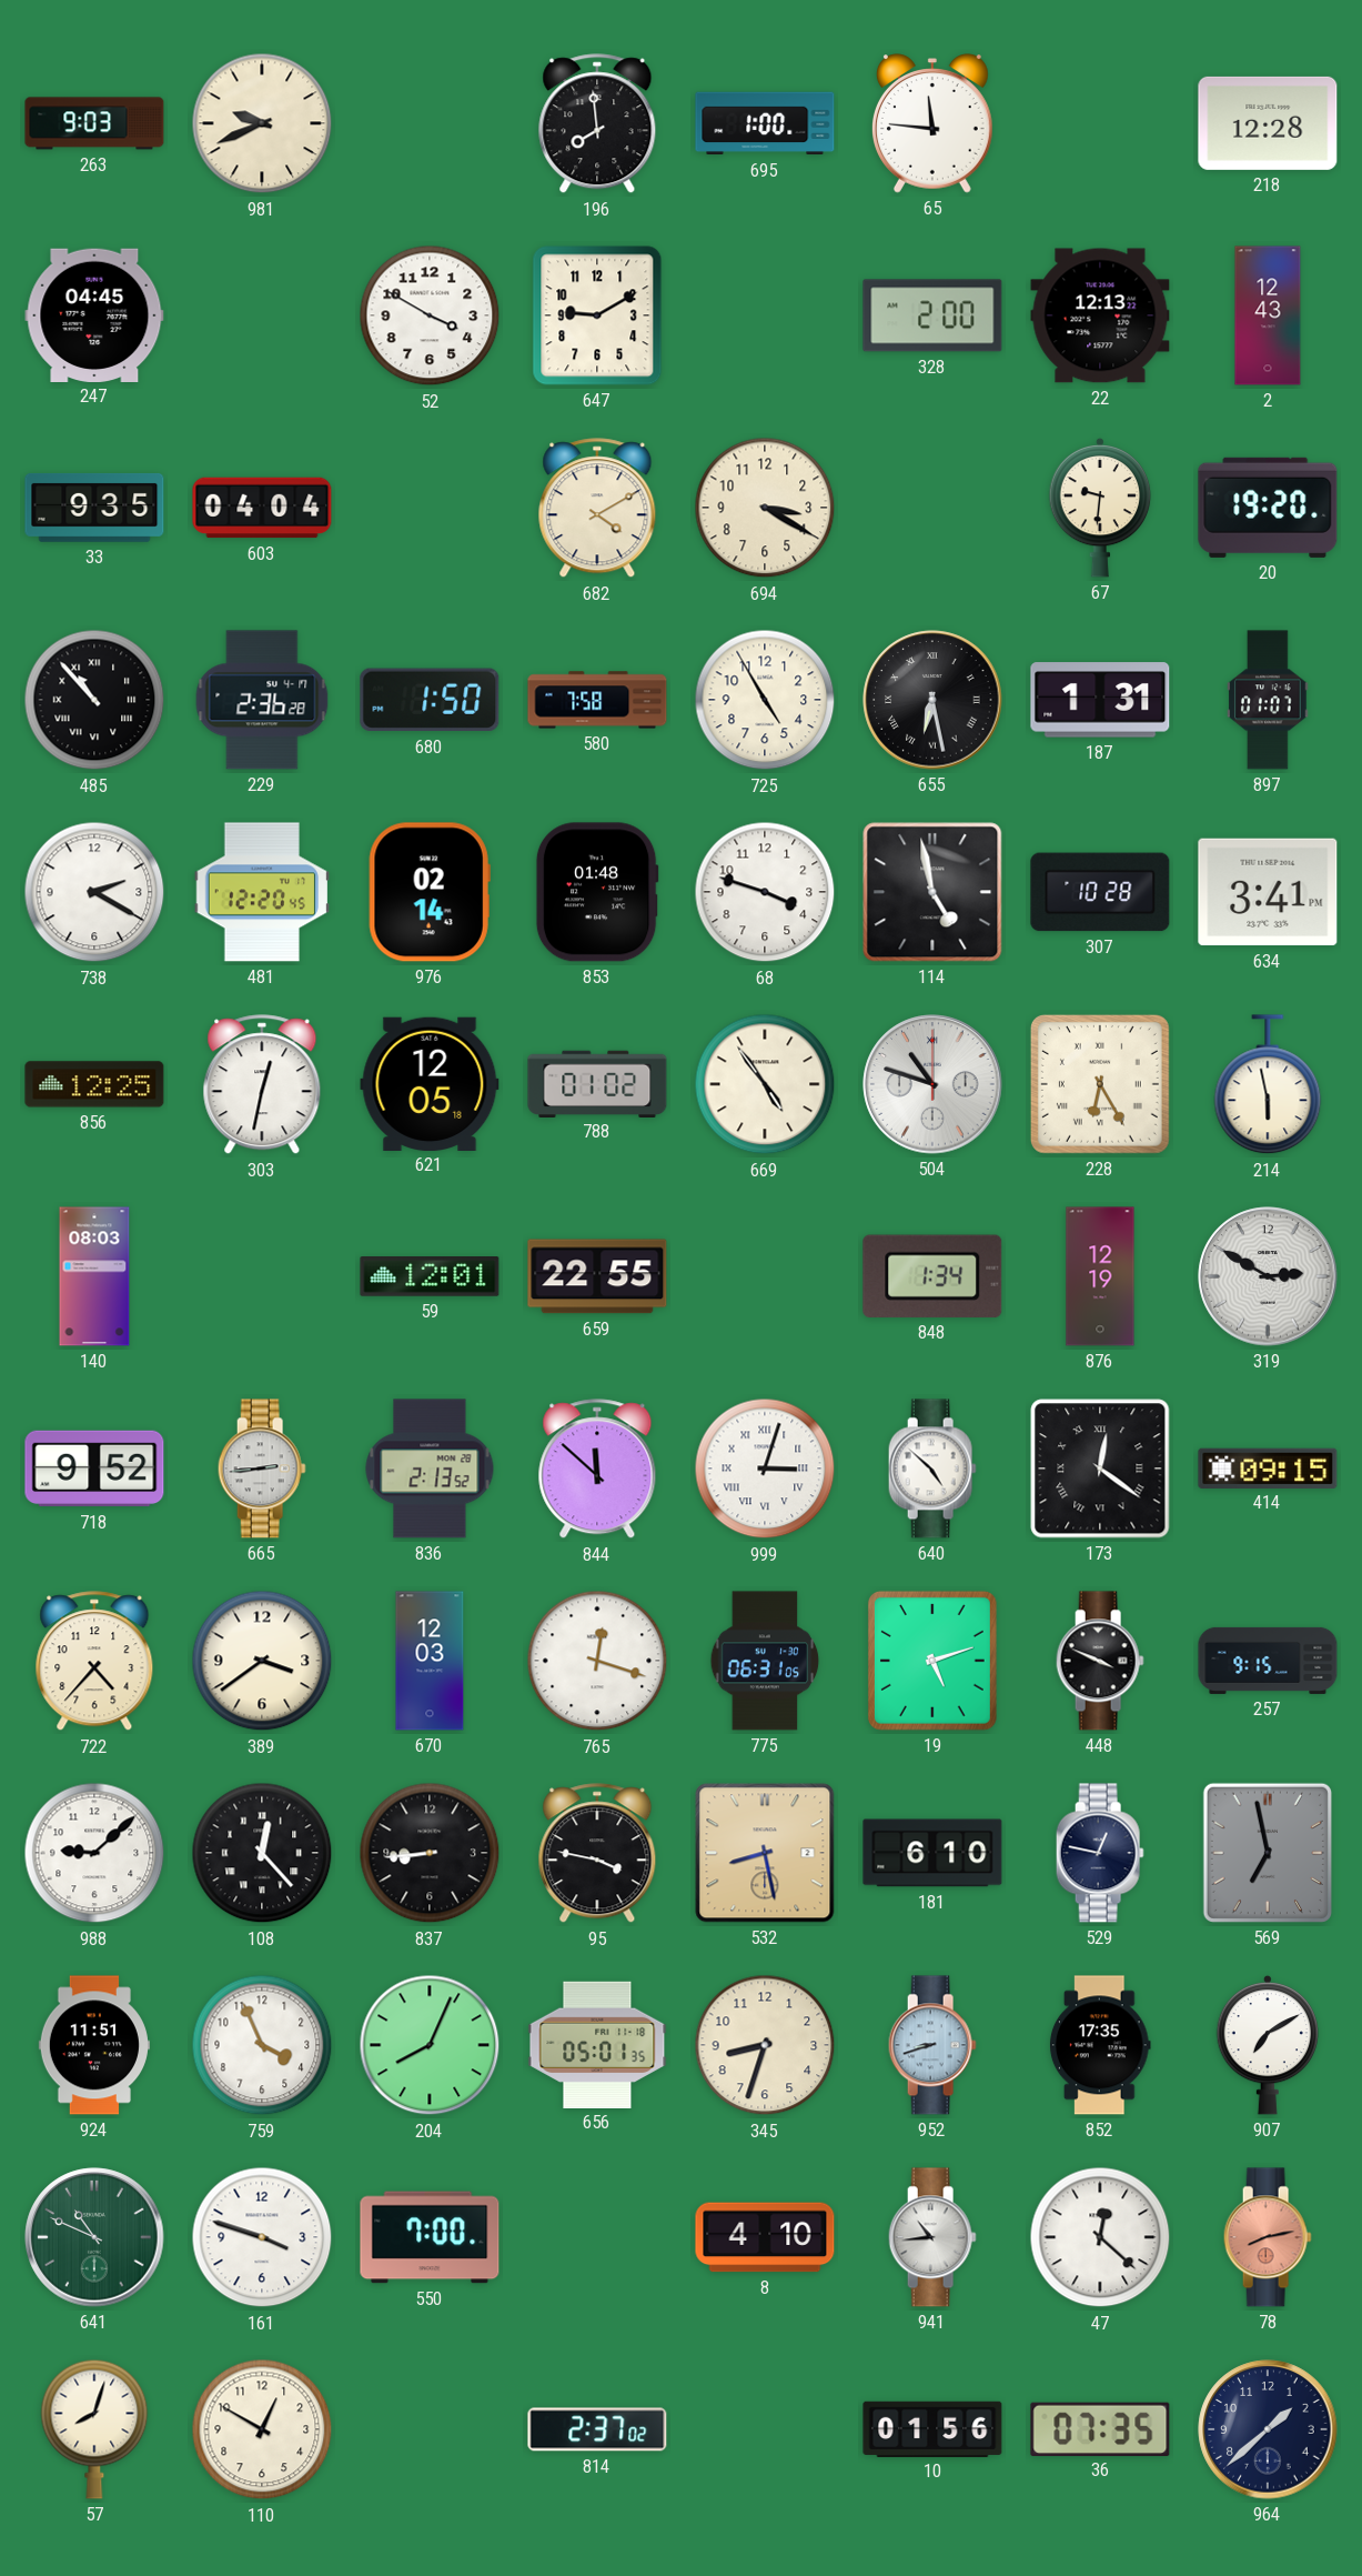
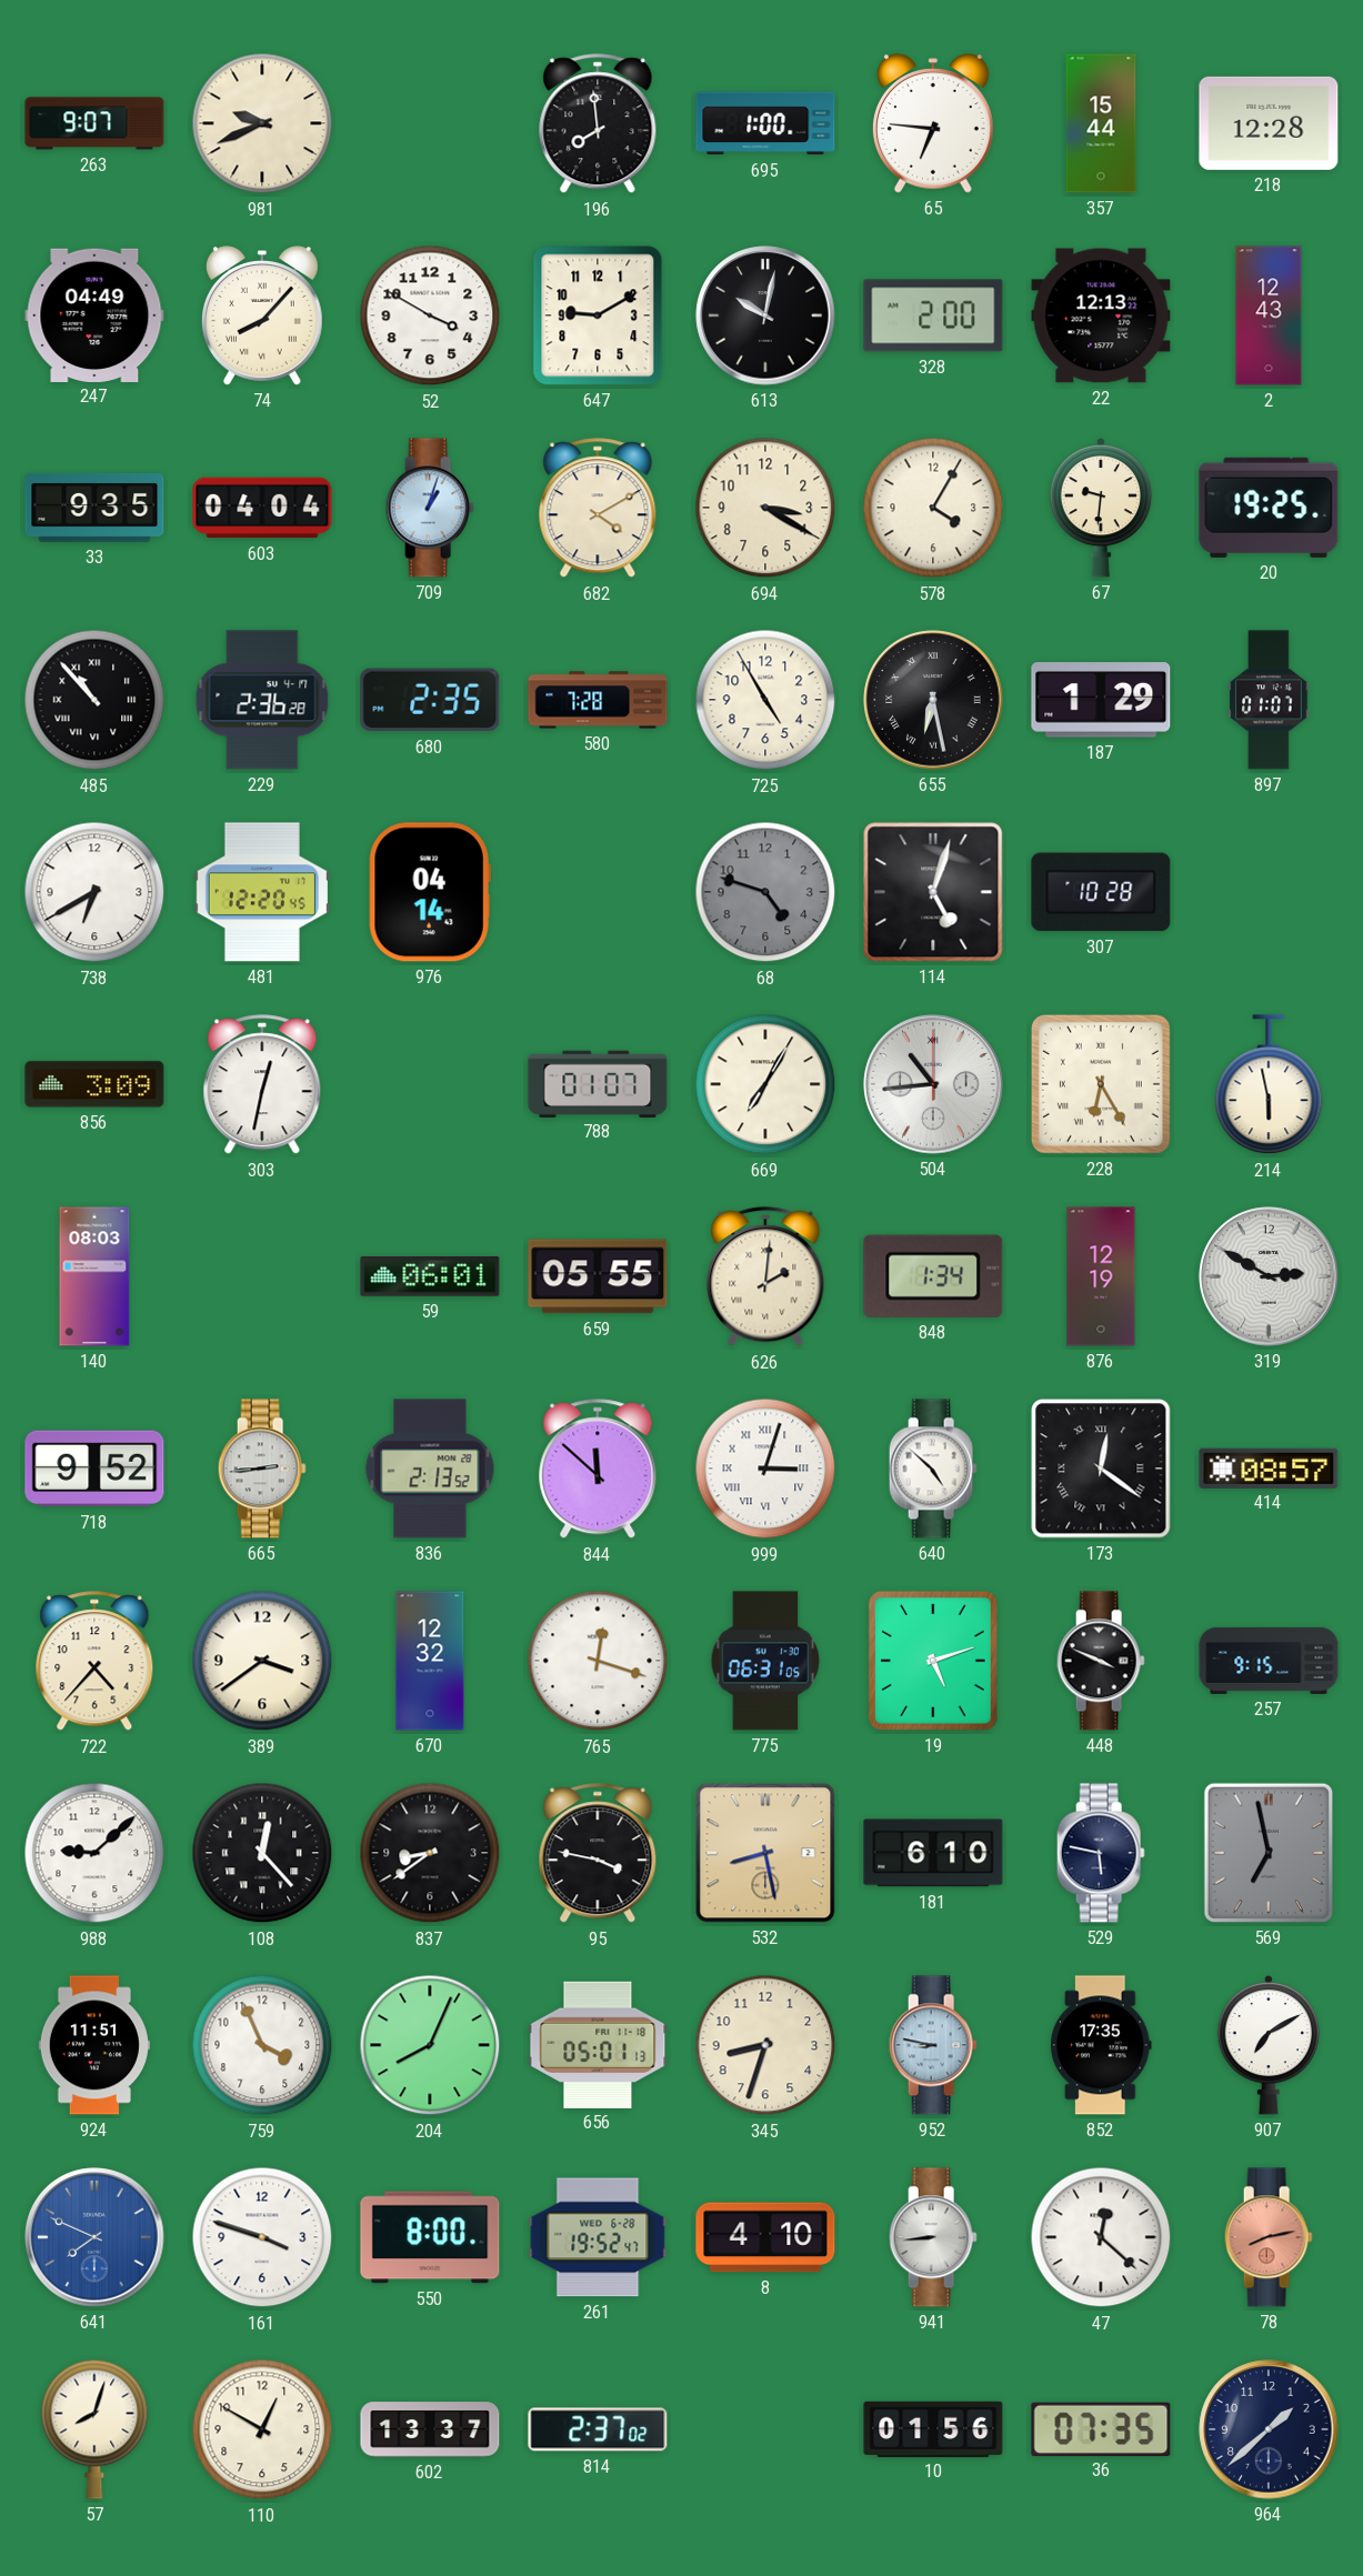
263: 9:03 -> 9:07
65: 11:46 -> 6:46
357: none -> 15:44
247: 04:45 -> 04:49
74: none -> 8:07
613: none -> 10:02
709: none -> 1:03
578: none -> 4:05
20: 19:20 -> 19:25
680: 1:50 -> 2:35
580: 7:58 -> 7:28
187: 1:31 -> 1:29
738: 2:20 -> 6:40
976: 02:14 -> 04:14
853: 01:48 -> none
68: 3:48 -> 4:48
68 dial: white -> grey
114: 4:58 -> 5:03
634: 3:41 -> none
856: 12:25 -> 3:09
621: 12:05 -> none
788: 01:02 -> 01:07
669: 4:54 -> 7:05
504: 10:48 -> 10:44
59: 12:01 -> 06:01
659: 22:55 -> 05:55
626: none -> 2:01
414: 09:15 -> 08:57
670: 12:03 -> 12:32
837: 8:44 -> 8:39
529: 12:47 -> 5:47
656: 05:01:35 -> 05:01:13
952: 8:42 -> 8:47
641: 10:49 -> 7:49
641 dial: green -> blue
550: 7:00 -> 8:00
261: none -> 19:52
941: 10:44 -> 8:44
602: none -> 13:37
